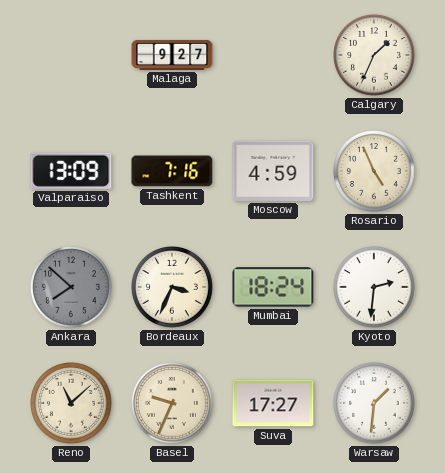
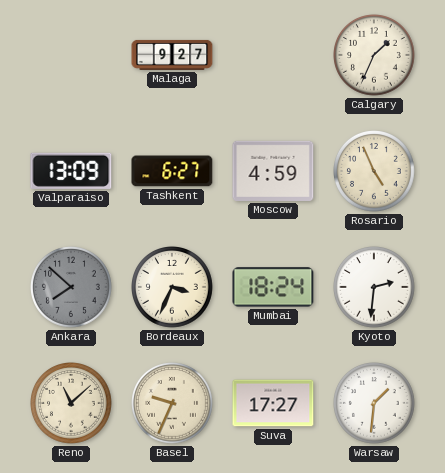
Tashkent: 7:16 -> 6:27
